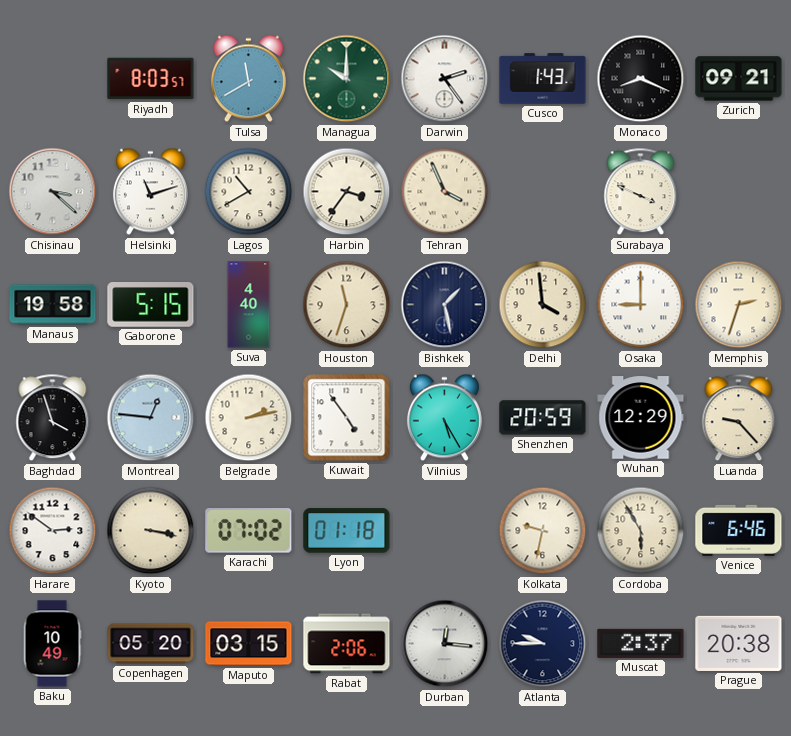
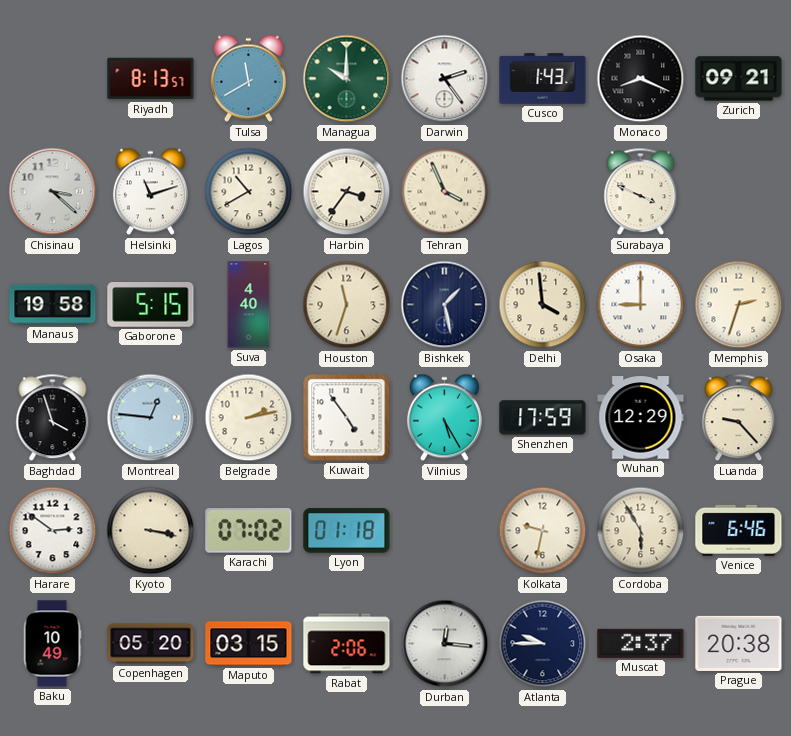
Riyadh: 8:03 -> 8:13
Shenzhen: 20:59 -> 17:59
